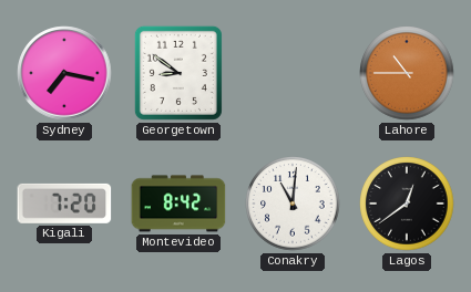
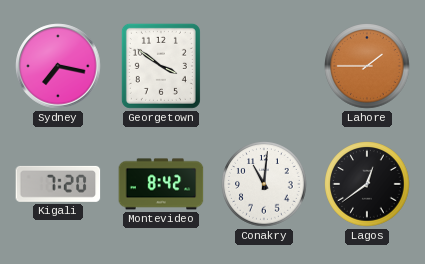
Georgetown: 8:51 -> 3:51
Lahore: 10:45 -> 1:45
